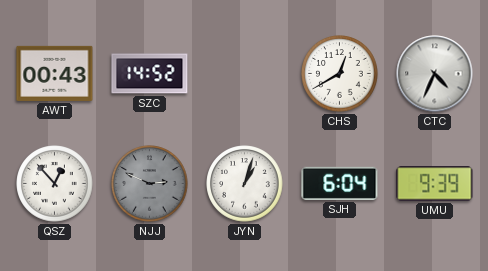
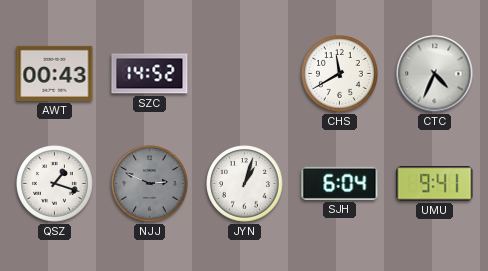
CHS: 12:40 -> 11:40
QSZ: 12:53 -> 1:18
UMU: 9:39 -> 9:41
